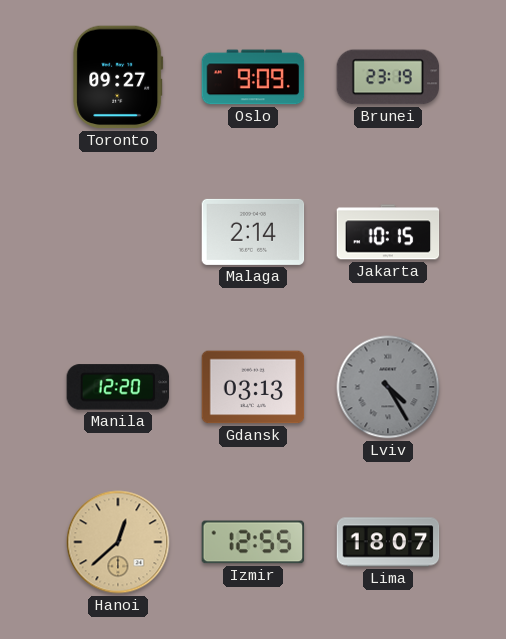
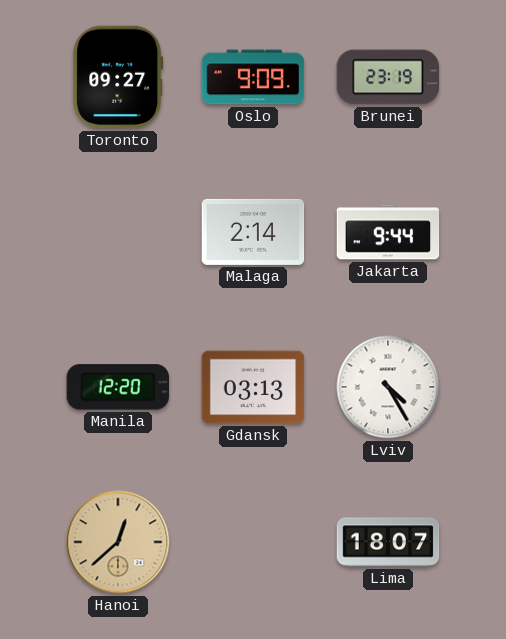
Jakarta: 10:15 -> 9:44
Lviv dial: grey -> white
Izmir: 12:55 -> none
